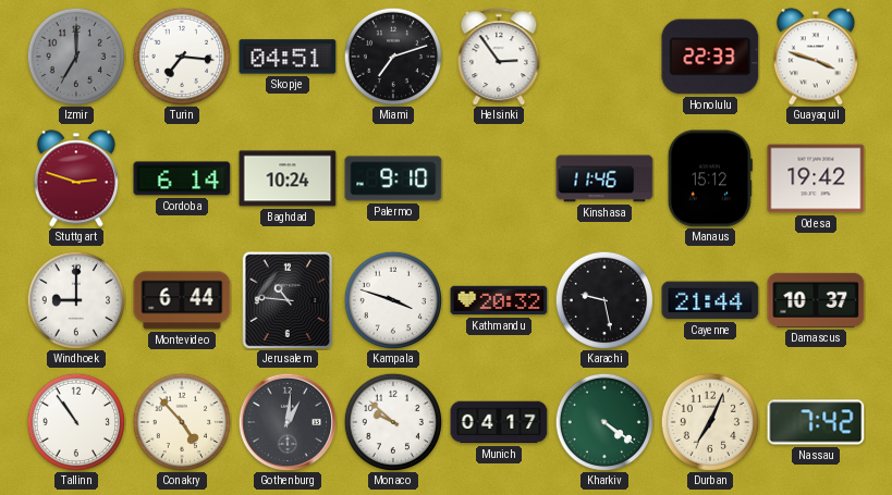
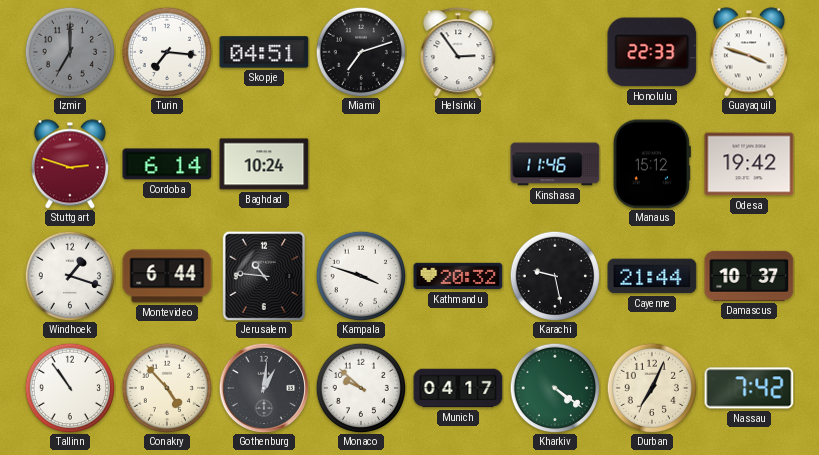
Palermo: 9:10 -> none
Windhoek: 9:00 -> 1:18
